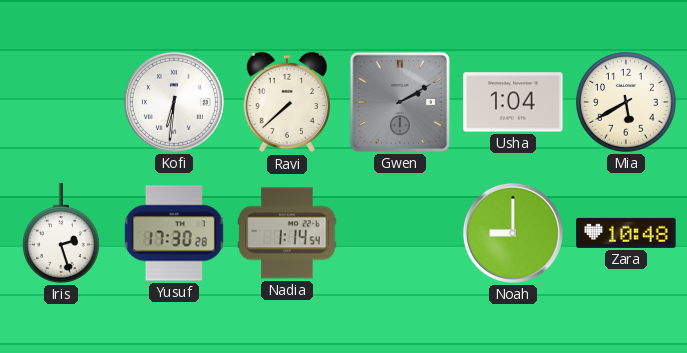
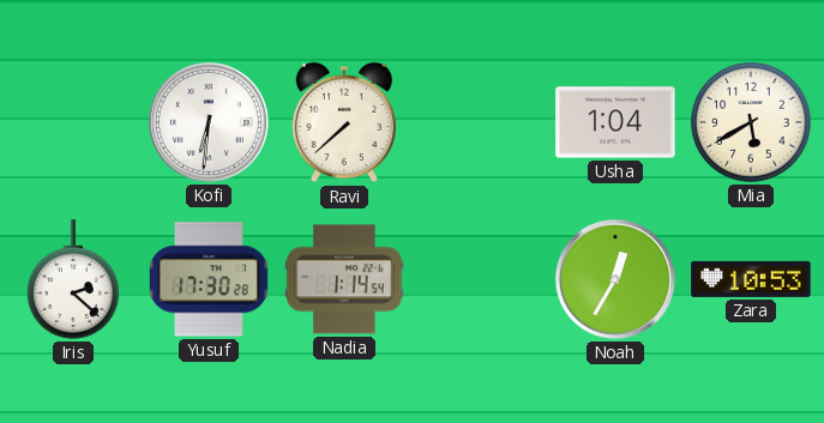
Gwen: 2:10 -> none
Iris: 2:27 -> 2:22
Noah: 9:00 -> 12:35
Zara: 10:48 -> 10:53
